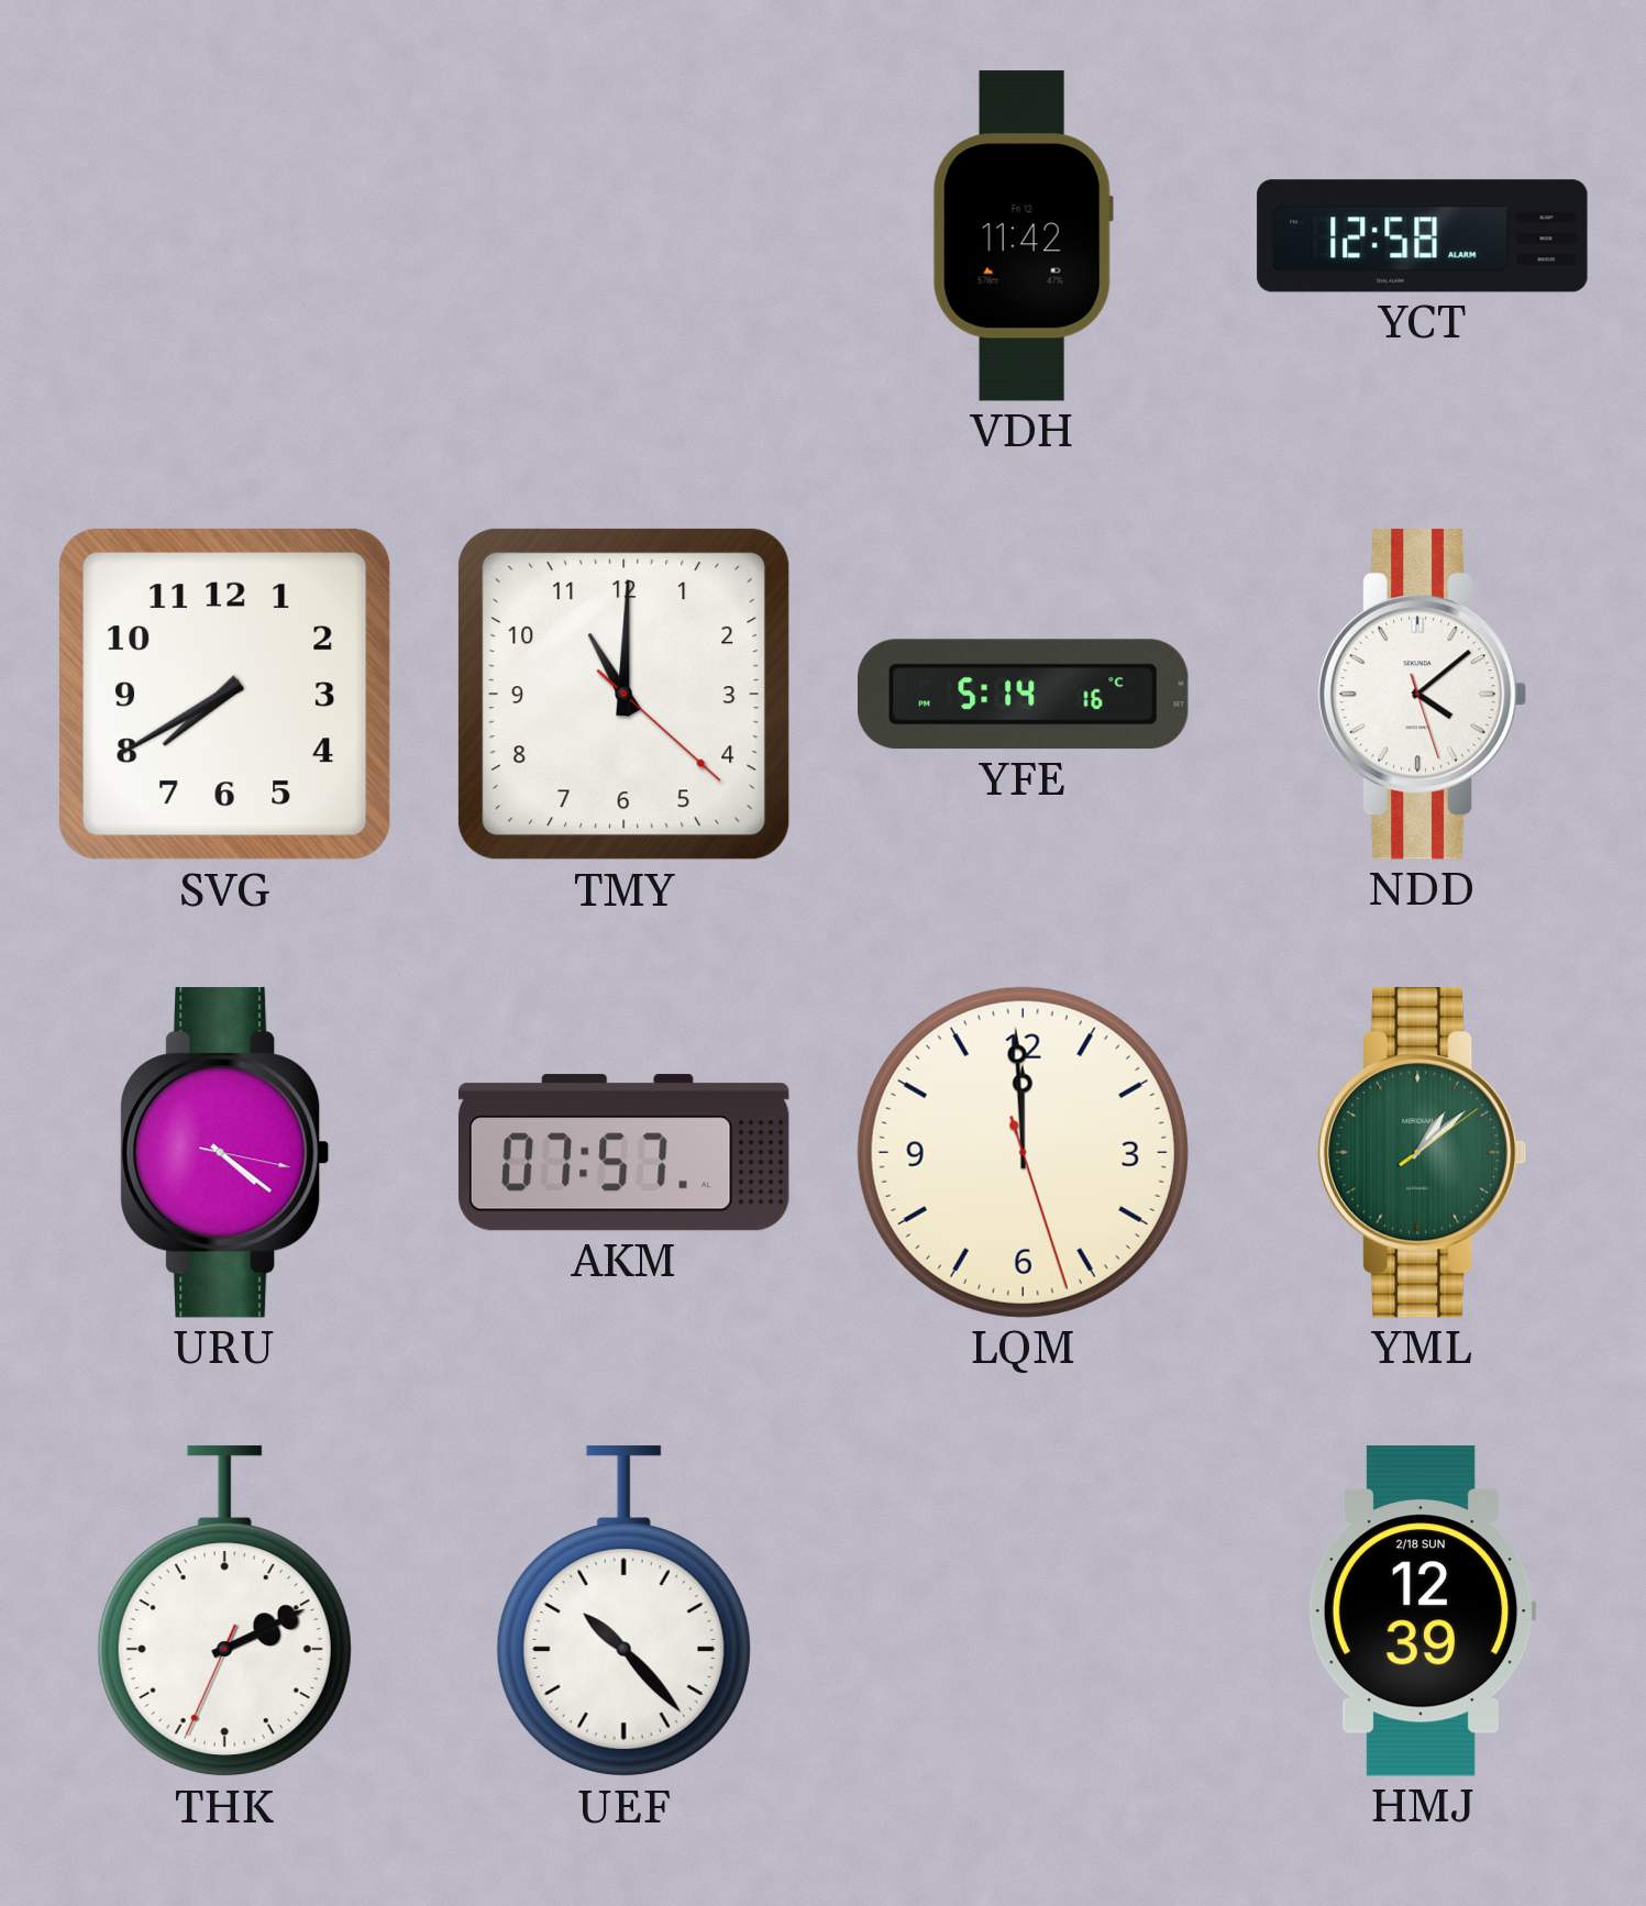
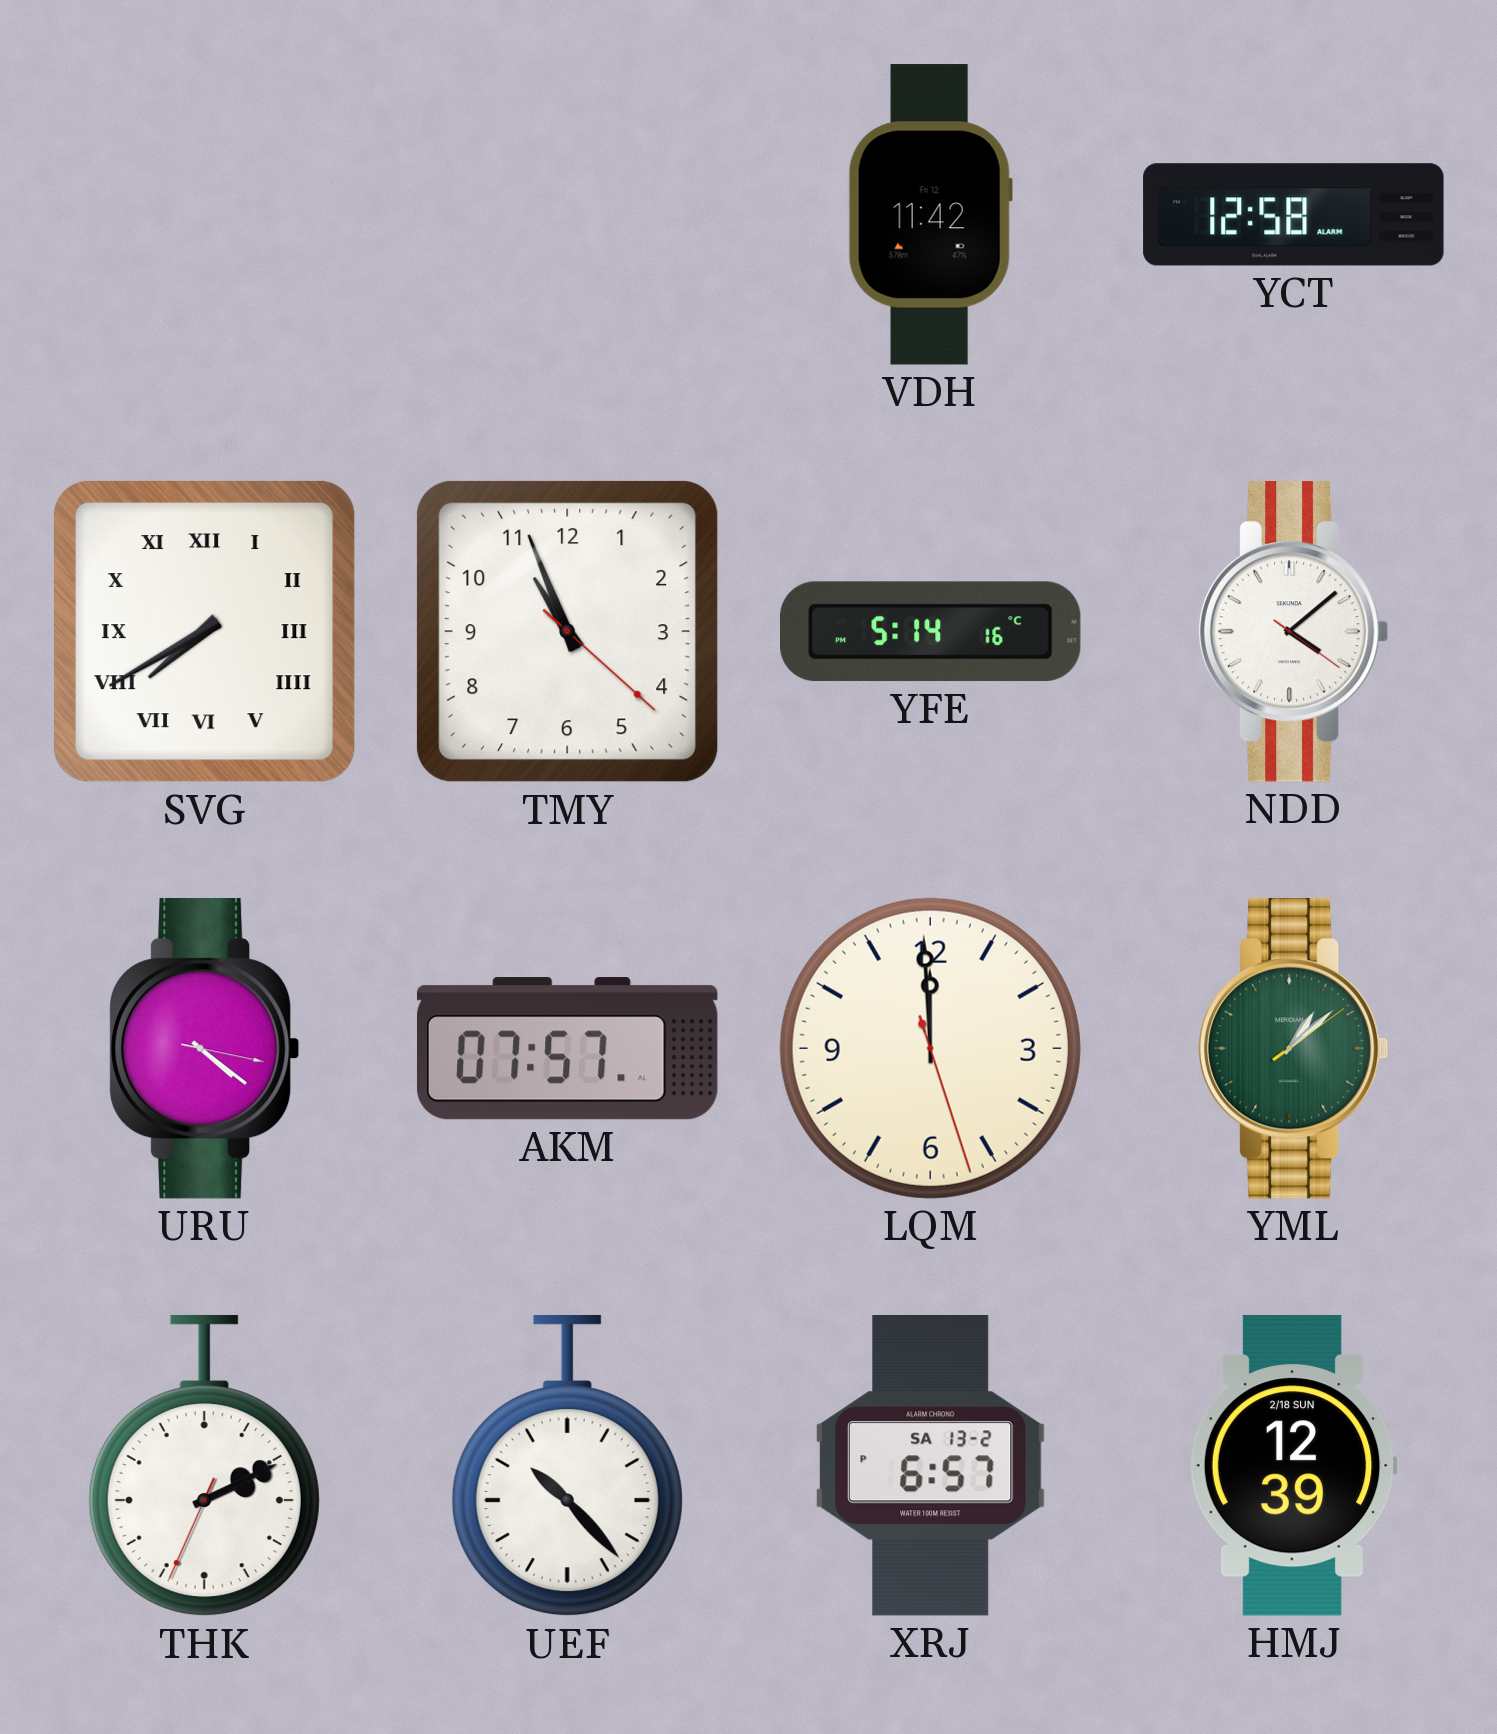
SVG numerals: Arabic -> Roman
TMY: 11:00 -> 10:56
NDD: 4:08:27 -> 4:08:21
XRJ: none -> 6:57
